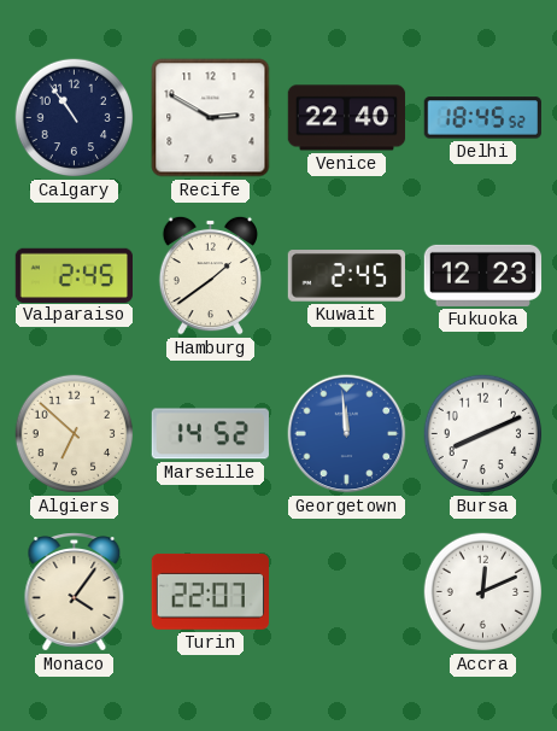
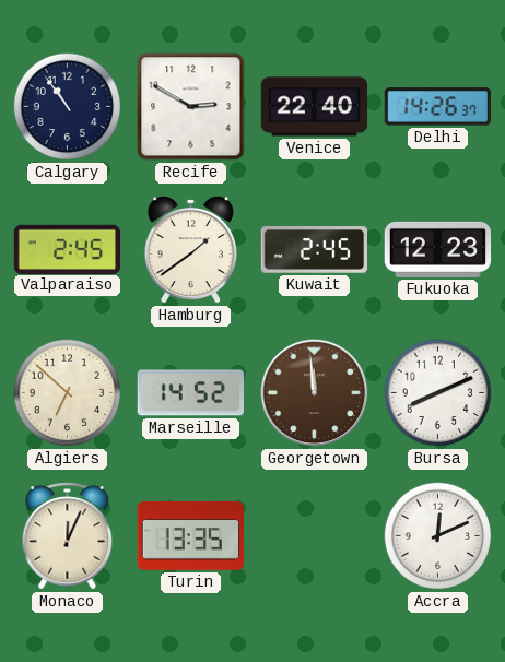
Delhi: 18:45 -> 14:26
Georgetown dial: blue -> brown
Monaco: 4:06 -> 12:04
Turin: 22:07 -> 13:35
